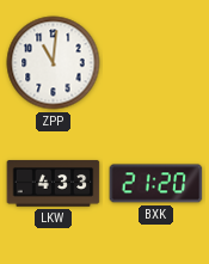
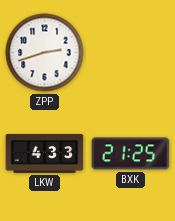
ZPP: 11:01 -> 2:42
BXK: 21:20 -> 21:25
